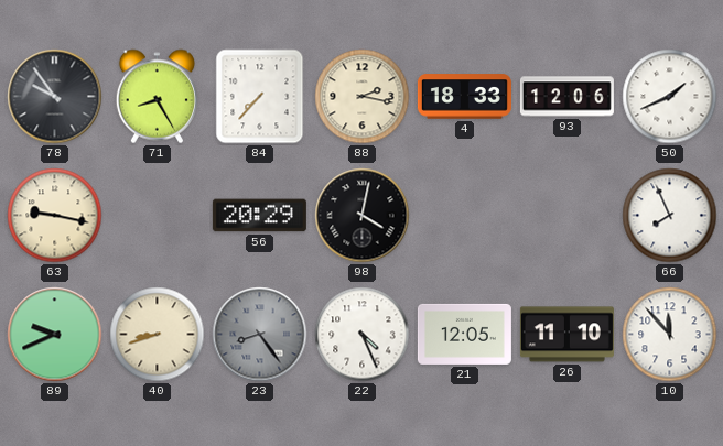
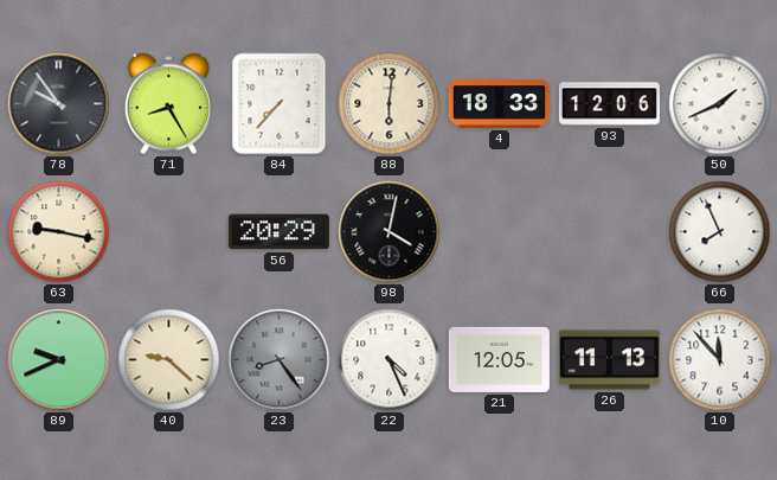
88: 2:17 -> 6:01
40: 8:42 -> 9:22
26: 11:10 -> 11:13
